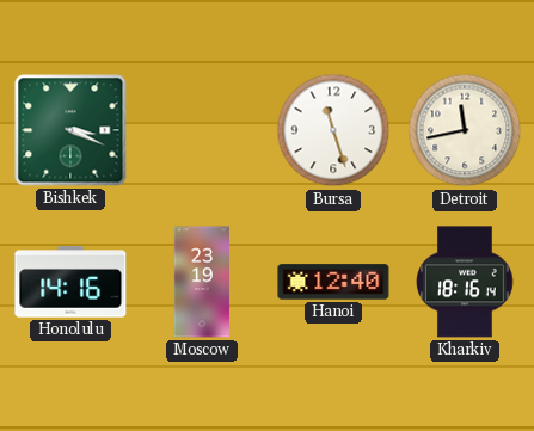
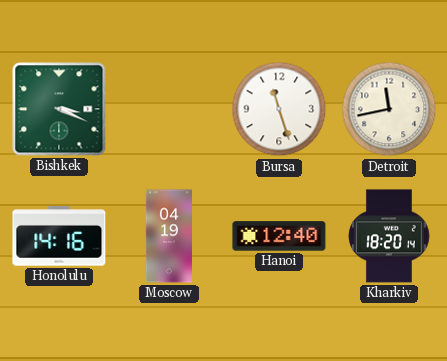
Moscow: 23:19 -> 04:19
Kharkiv: 18:16 -> 18:20
